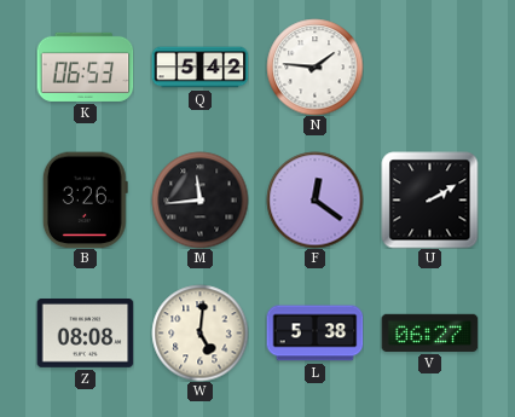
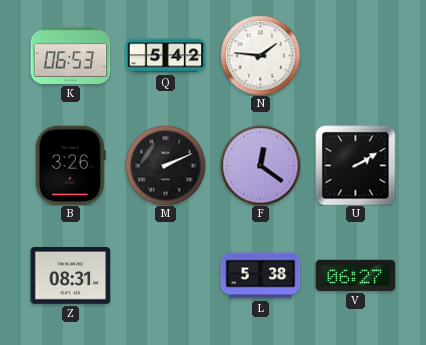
M: 11:44 -> 2:11
Z: 08:08 -> 08:31
W: 5:01 -> none
